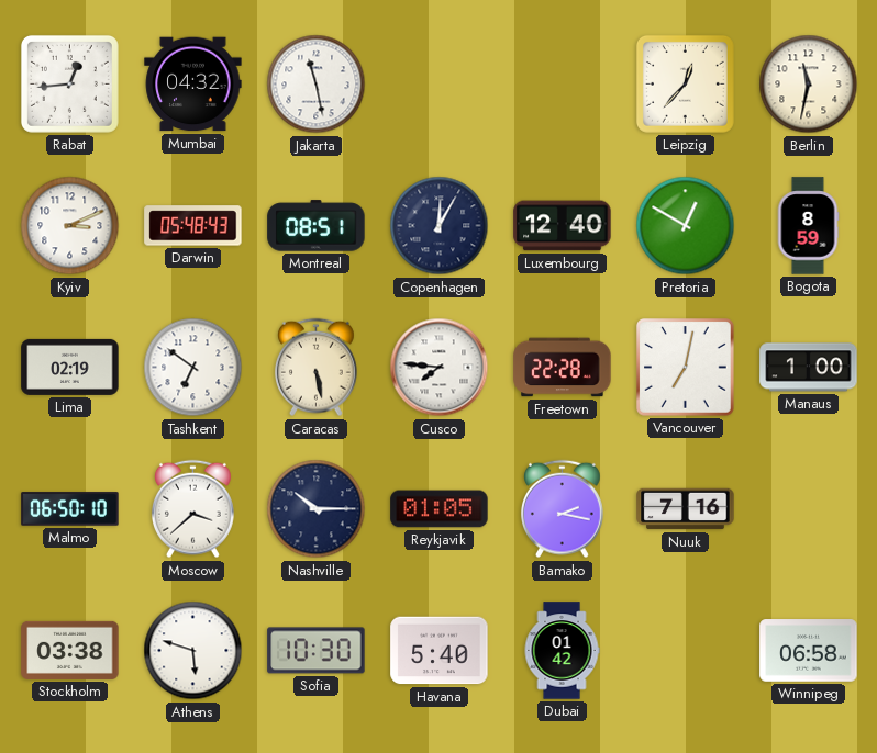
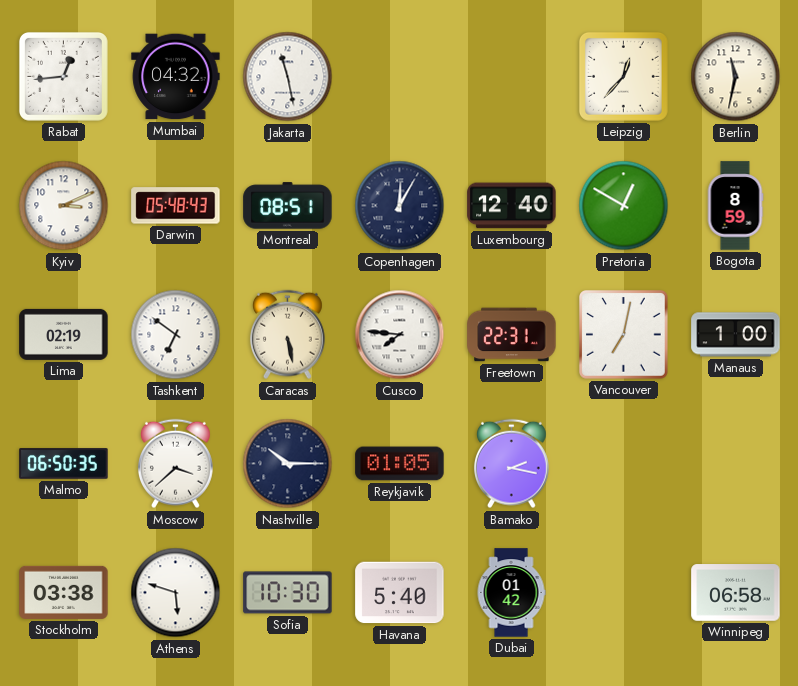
Freetown: 22:28 -> 22:31
Malmo: 06:50:10 -> 06:50:35
Nuuk: 7:16 -> none
